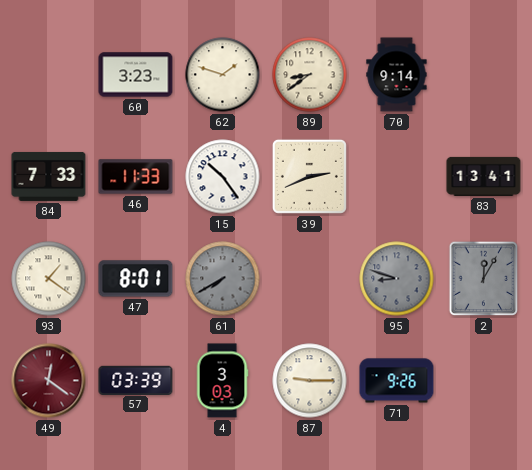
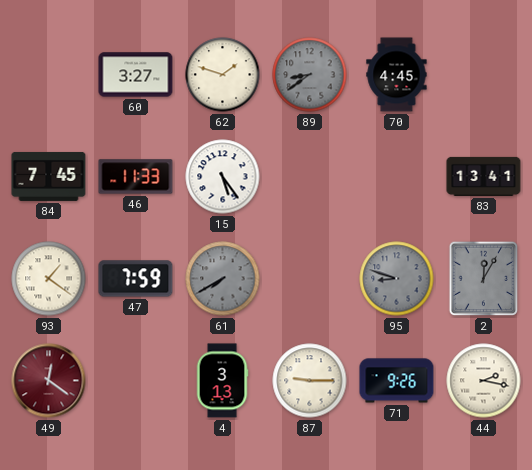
60: 3:23 -> 3:27
89 dial: cream -> grey
70: 9:14 -> 4:45
84: 7:33 -> 7:45
15: 10:24 -> 5:24
39: 2:41 -> none
47: 8:01 -> 7:59
57: 03:39 -> none
4: 3:03 -> 3:13
44: none -> 2:17
